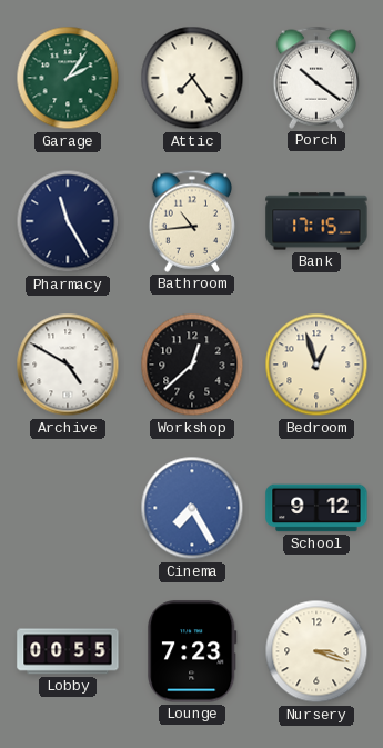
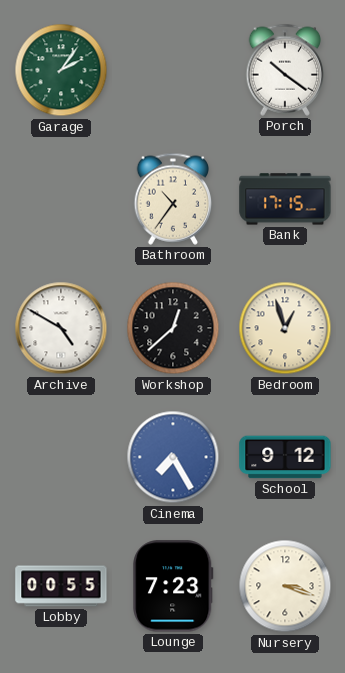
Attic: 7:24 -> none
Pharmacy: 11:25 -> none
Bathroom: 10:44 -> 10:36
